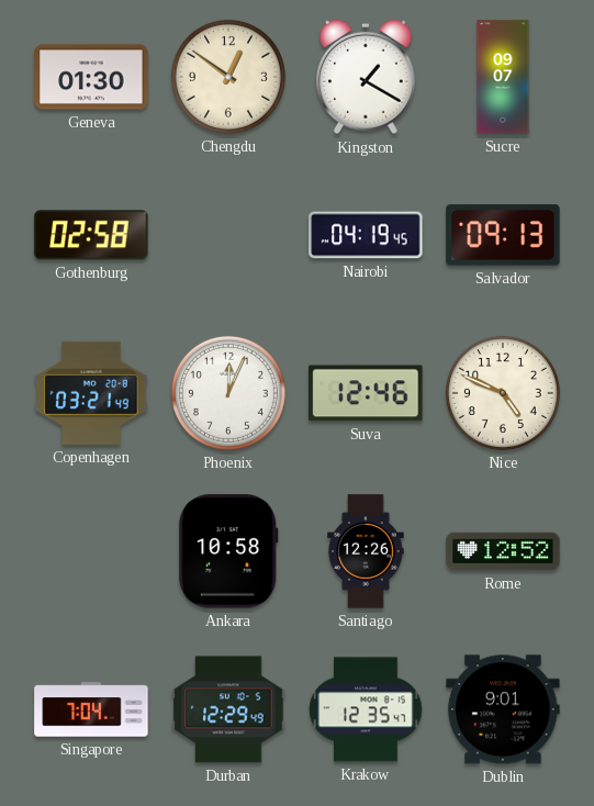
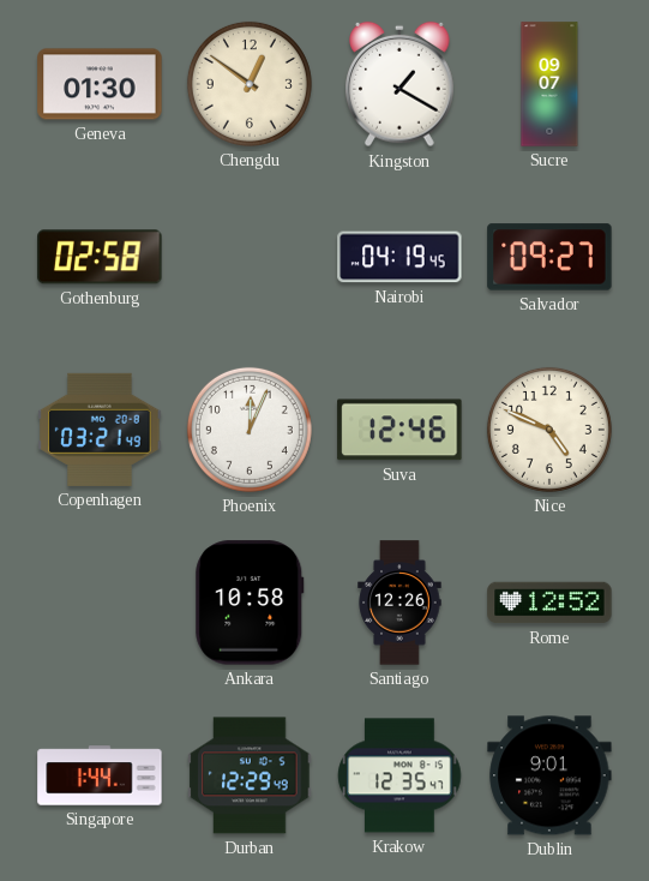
Salvador: 09:13 -> 09:27
Singapore: 7:04 -> 1:44
